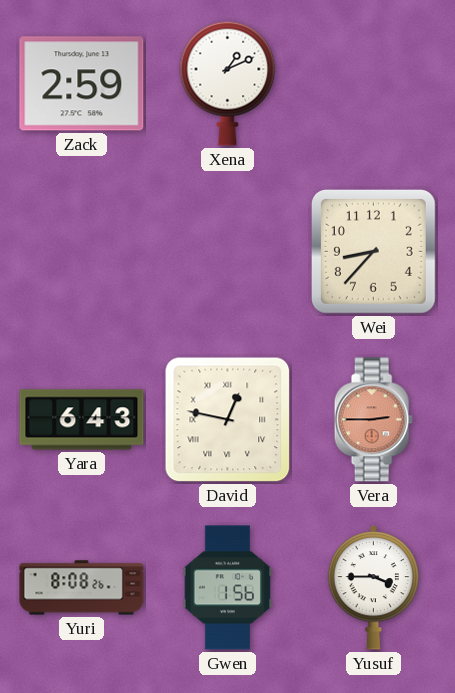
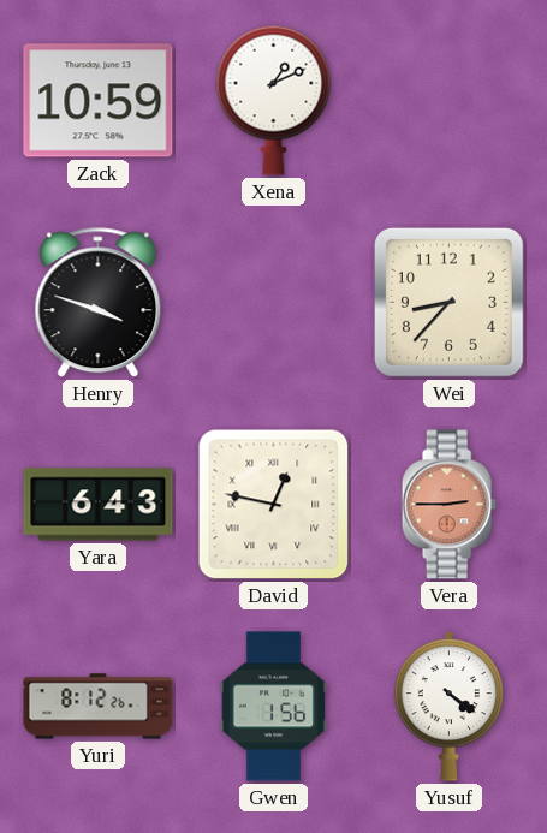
Zack: 2:59 -> 10:59
Henry: none -> 3:48
Yuri: 8:08 -> 8:12
Yusuf: 3:45 -> 4:21
